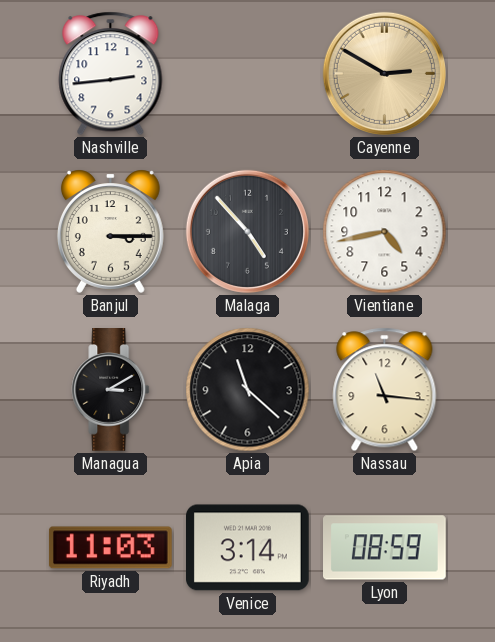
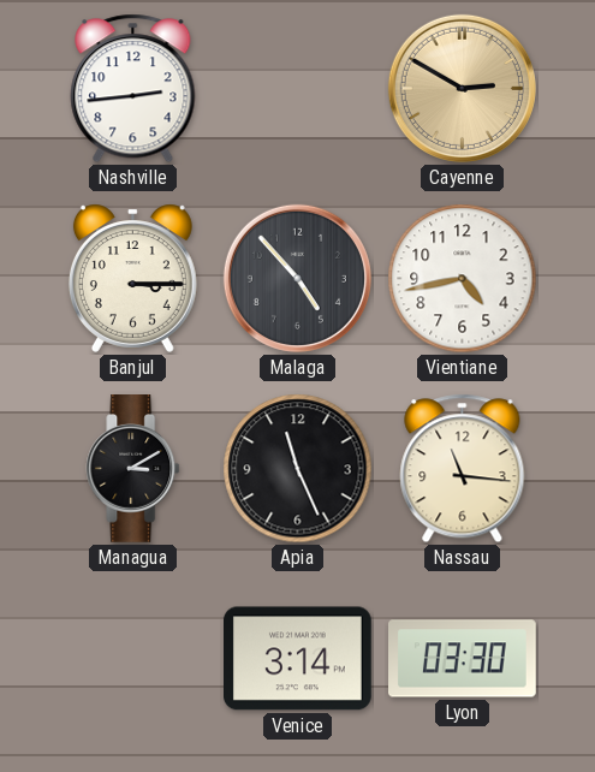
Apia: 11:22 -> 11:26
Riyadh: 11:03 -> none
Lyon: 08:59 -> 03:30
